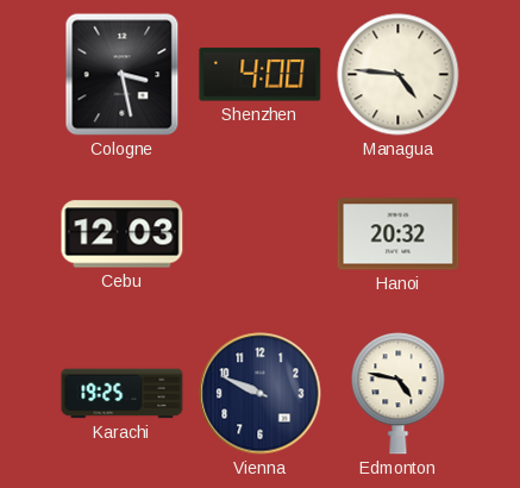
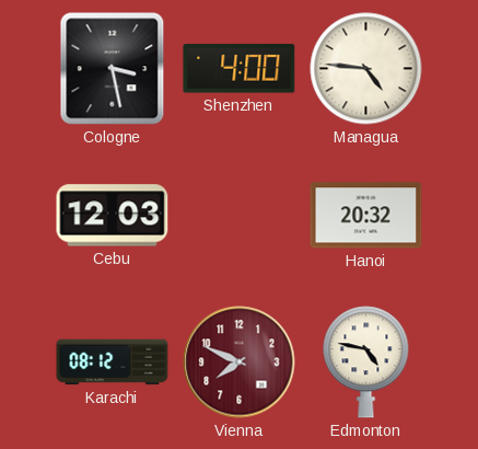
Karachi: 19:25 -> 08:12
Vienna: 9:49 -> 7:49
Vienna dial: navy -> burgundy
